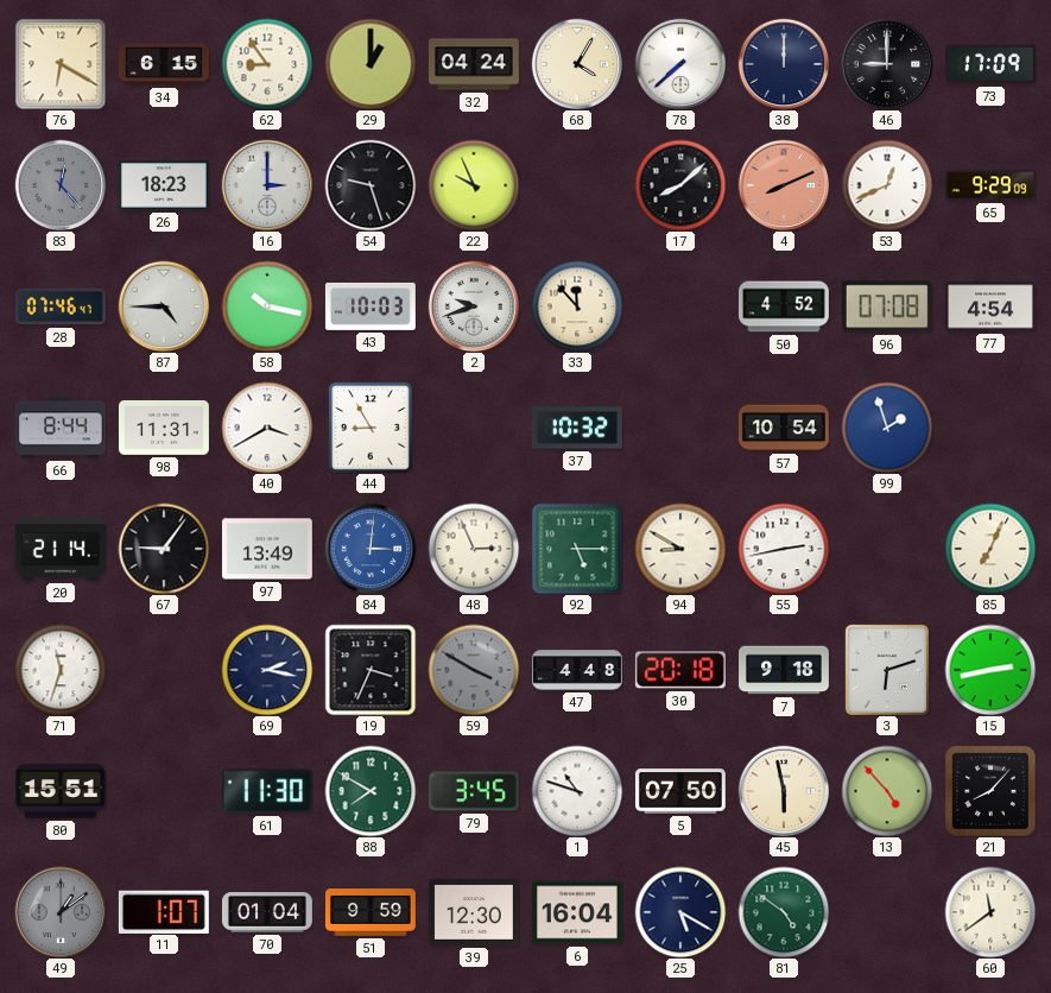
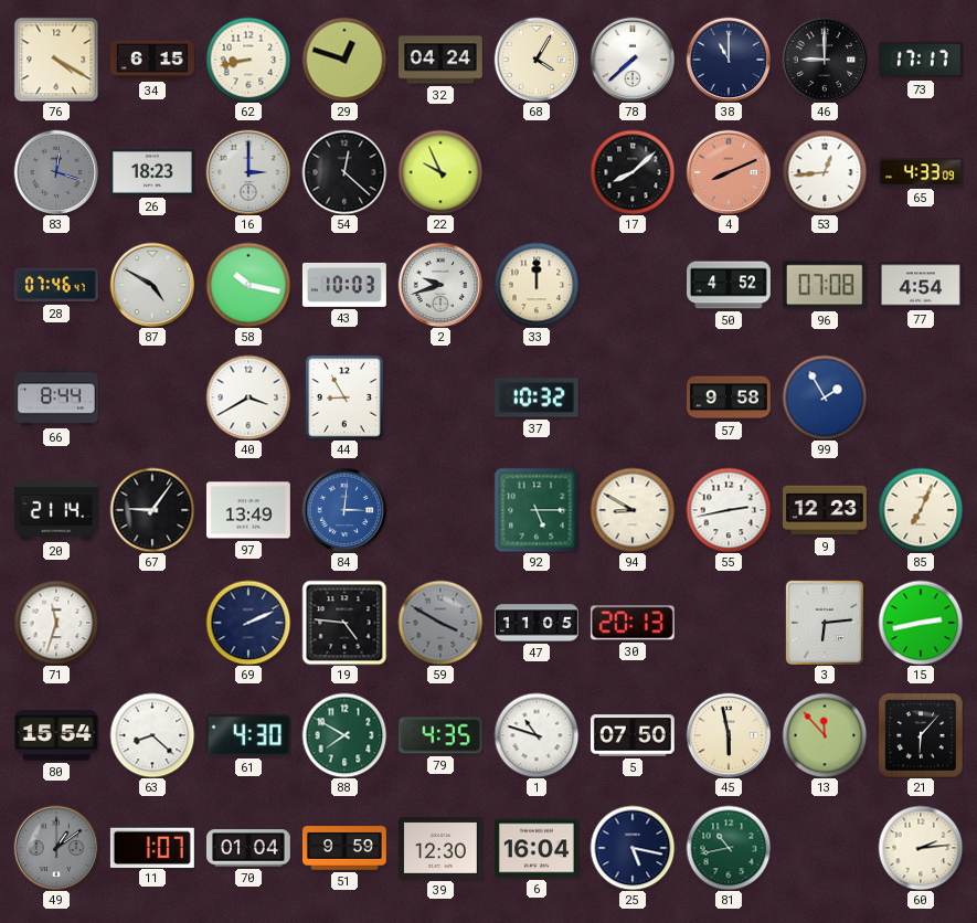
76: 6:20 -> 4:20
62: 8:54 -> 8:43
29: 1:00 -> 12:48
38: 12:00 -> 11:00
73: 17:09 -> 17:17
83: 12:23 -> 12:18
54: 9:27 -> 12:22
53: 12:41 -> 12:44
65: 9:29 -> 4:33
87: 4:45 -> 4:50
33: 11:53 -> 12:00
98: 11:31 -> none
57: 10:54 -> 9:58
99: 1:57 -> 1:55
48: 2:56 -> none
9: none -> 12:23
69: 2:17 -> 2:11
19: 3:34 -> 4:46
47: 4:48 -> 11:05
30: 20:18 -> 20:13
7: 9:18 -> none
3: 6:12 -> 6:14
80: 15:51 -> 15:54
63: none -> 8:22
61: 11:30 -> 4:30
79: 3:45 -> 4:35
13: 4:53 -> 11:53
21: 8:07 -> 6:07
25: 5:20 -> 5:17
81: 4:51 -> 10:43
60: 11:39 -> 2:14
